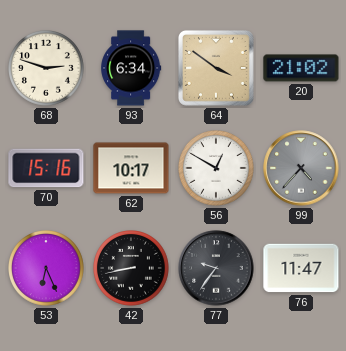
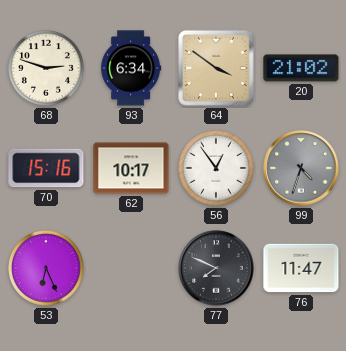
56: 12:50 -> 12:54
99: 4:37 -> 4:33
42: 8:43 -> none
77: 9:36 -> 7:49
